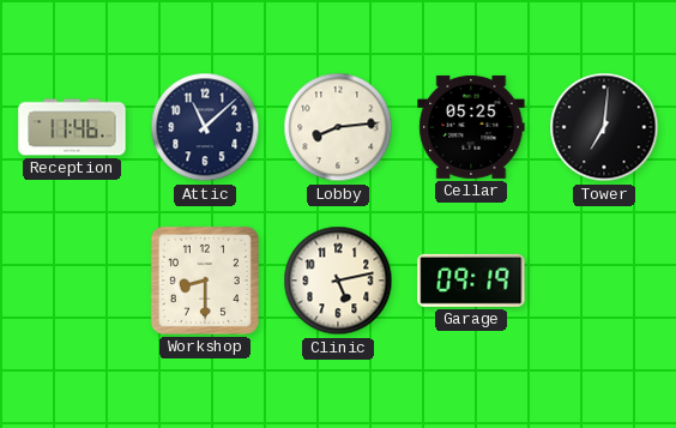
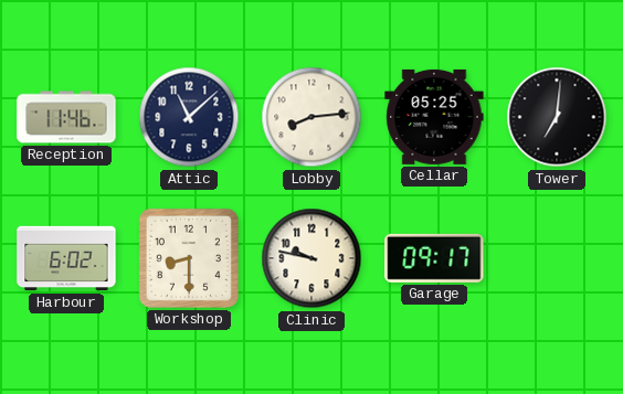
Harbour: none -> 6:02
Clinic: 5:13 -> 9:47
Garage: 09:19 -> 09:17
